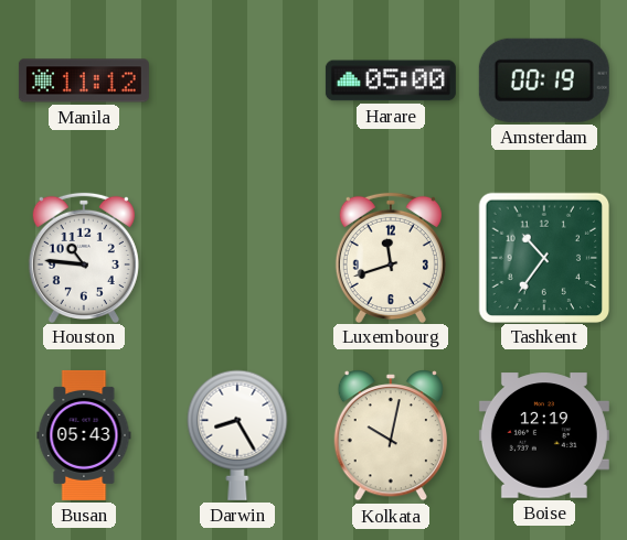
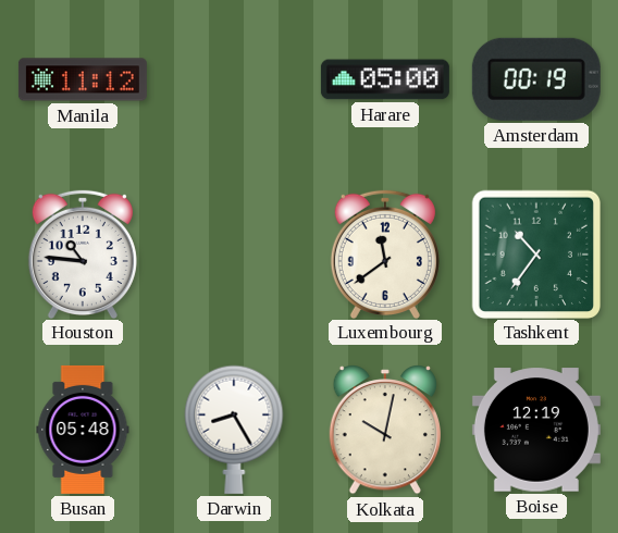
Luxembourg: 11:42 -> 11:39
Busan: 05:43 -> 05:48
